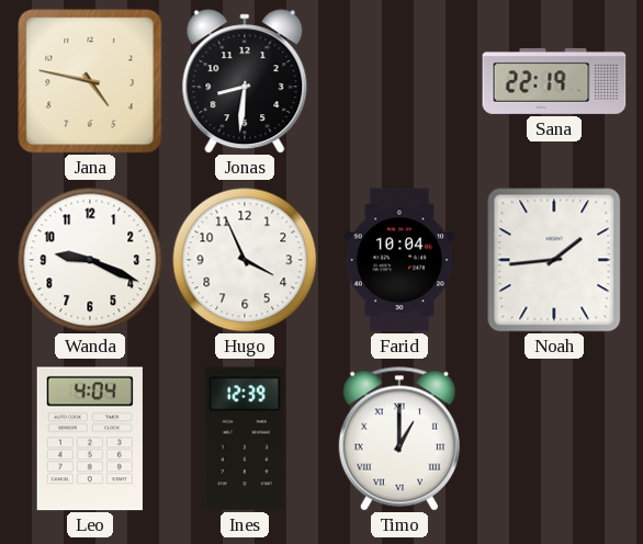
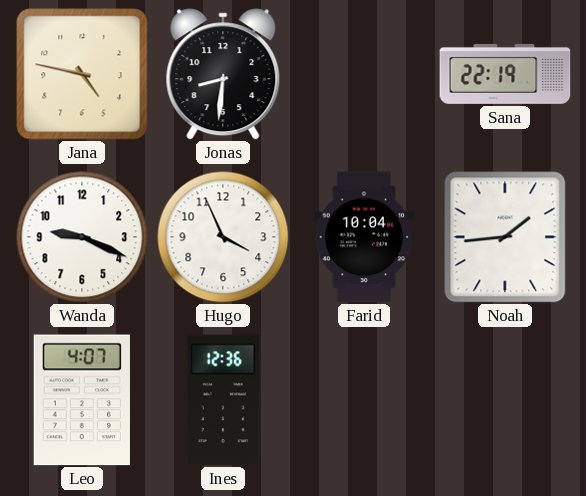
Leo: 4:04 -> 4:07
Ines: 12:39 -> 12:36
Timo: 1:00 -> none
